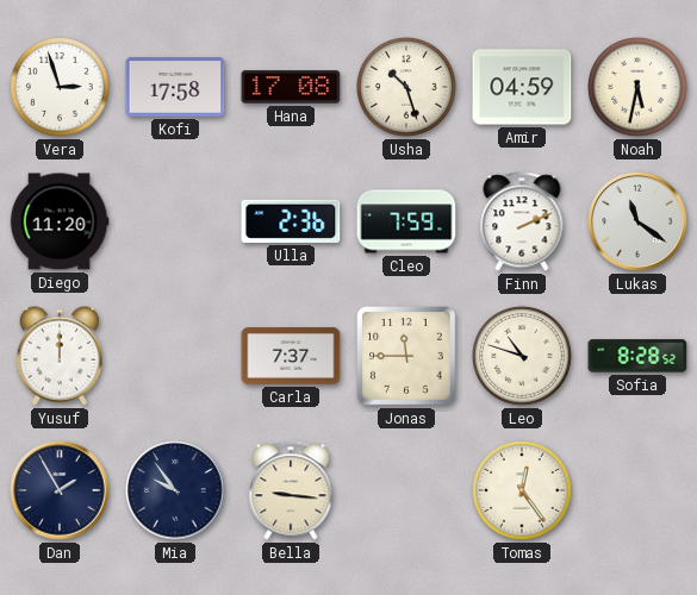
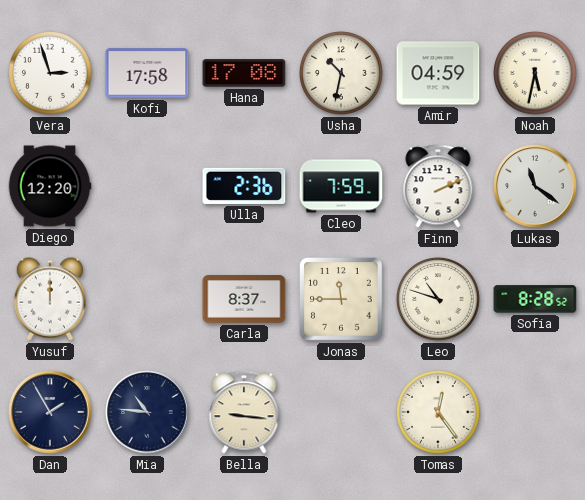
Usha: 10:27 -> 10:32
Diego: 11:20 -> 12:20
Carla: 7:37 -> 8:37
Mia: 9:54 -> 10:46
